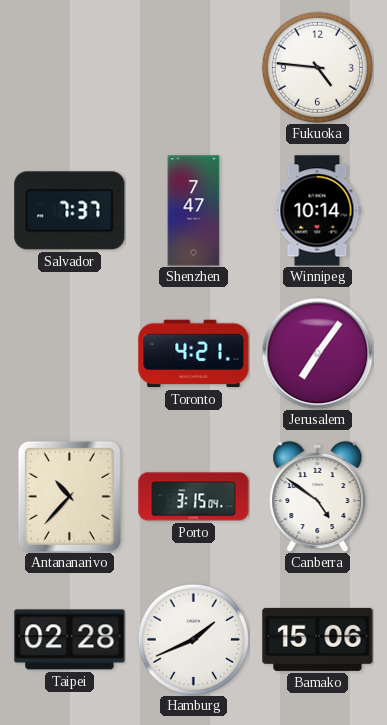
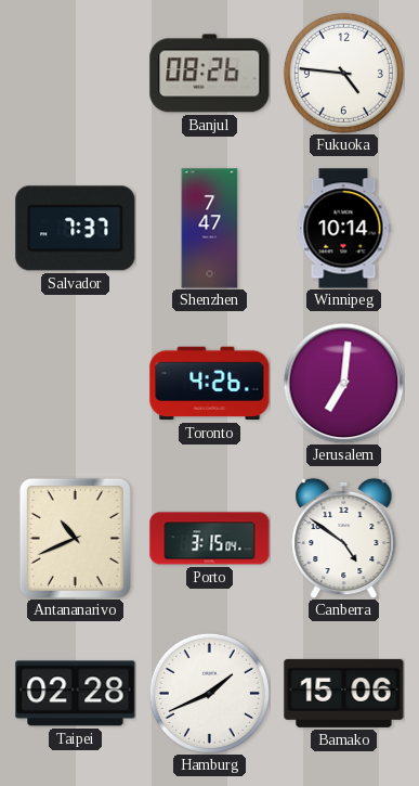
Banjul: none -> 08:26
Toronto: 4:21 -> 4:26
Jerusalem: 7:06 -> 7:01
Antananarivo: 10:37 -> 10:41
